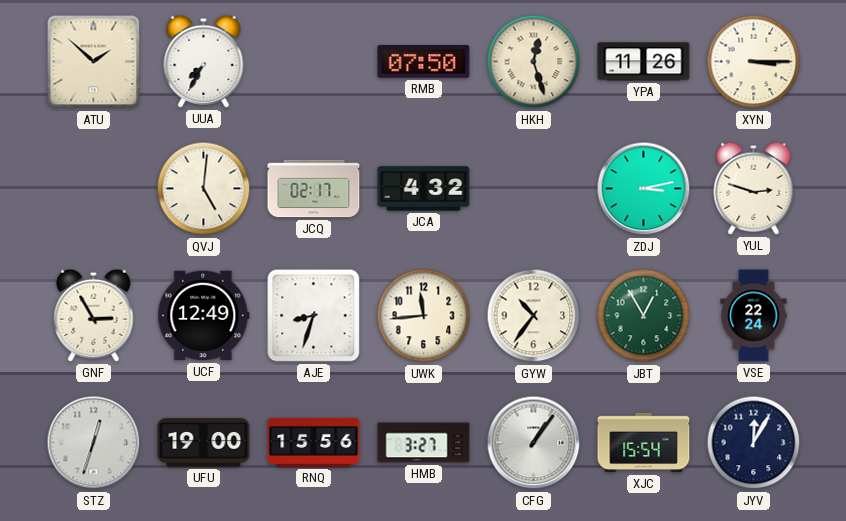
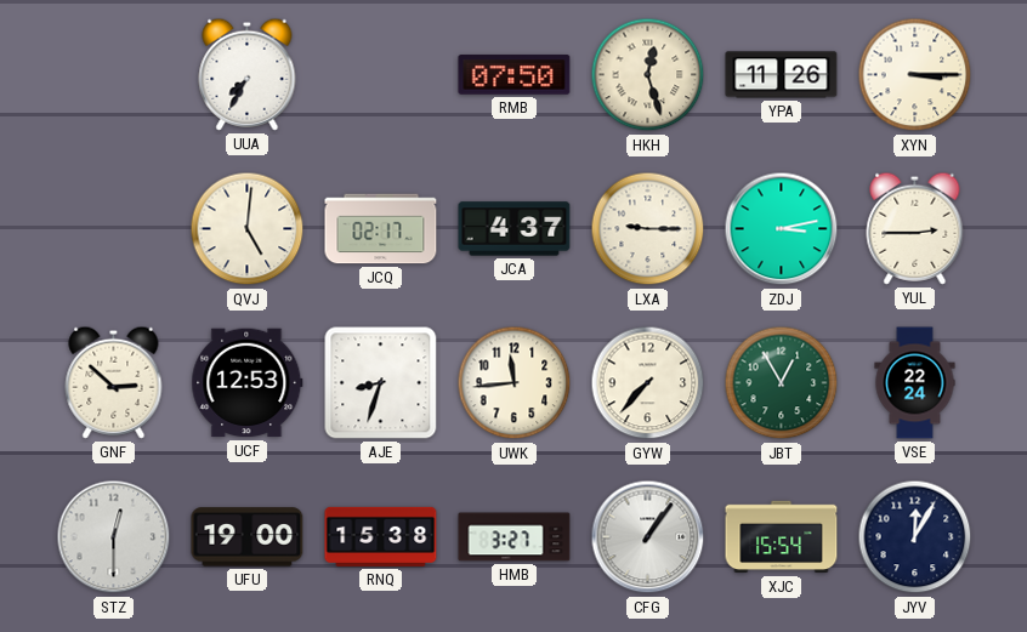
ATU: 1:52 -> none
JCA: 4:32 -> 4:37
LXA: none -> 9:15
YUL: 2:48 -> 2:45
GNF: 2:55 -> 2:52
UCF: 12:49 -> 12:53
GYW: 10:36 -> 7:37
STZ: 12:33 -> 12:30
RNQ: 15:56 -> 15:38
